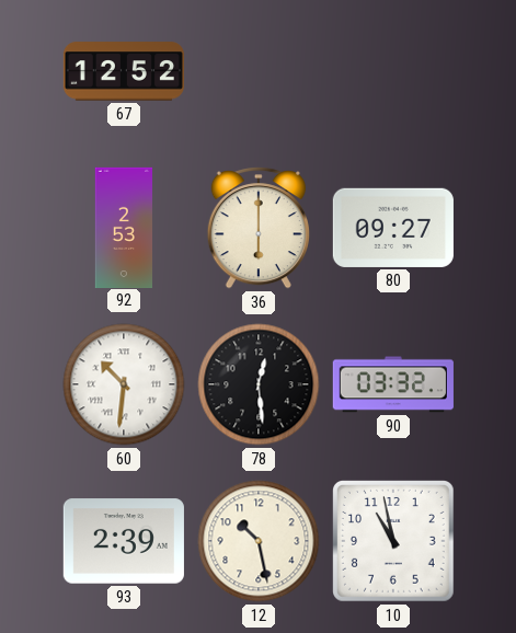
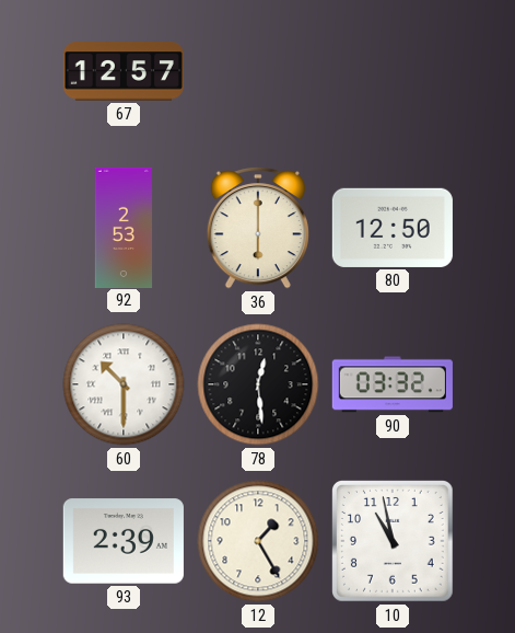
67: 12:52 -> 12:57
80: 09:27 -> 12:50
60: 10:31 -> 10:30
12: 10:28 -> 1:25
